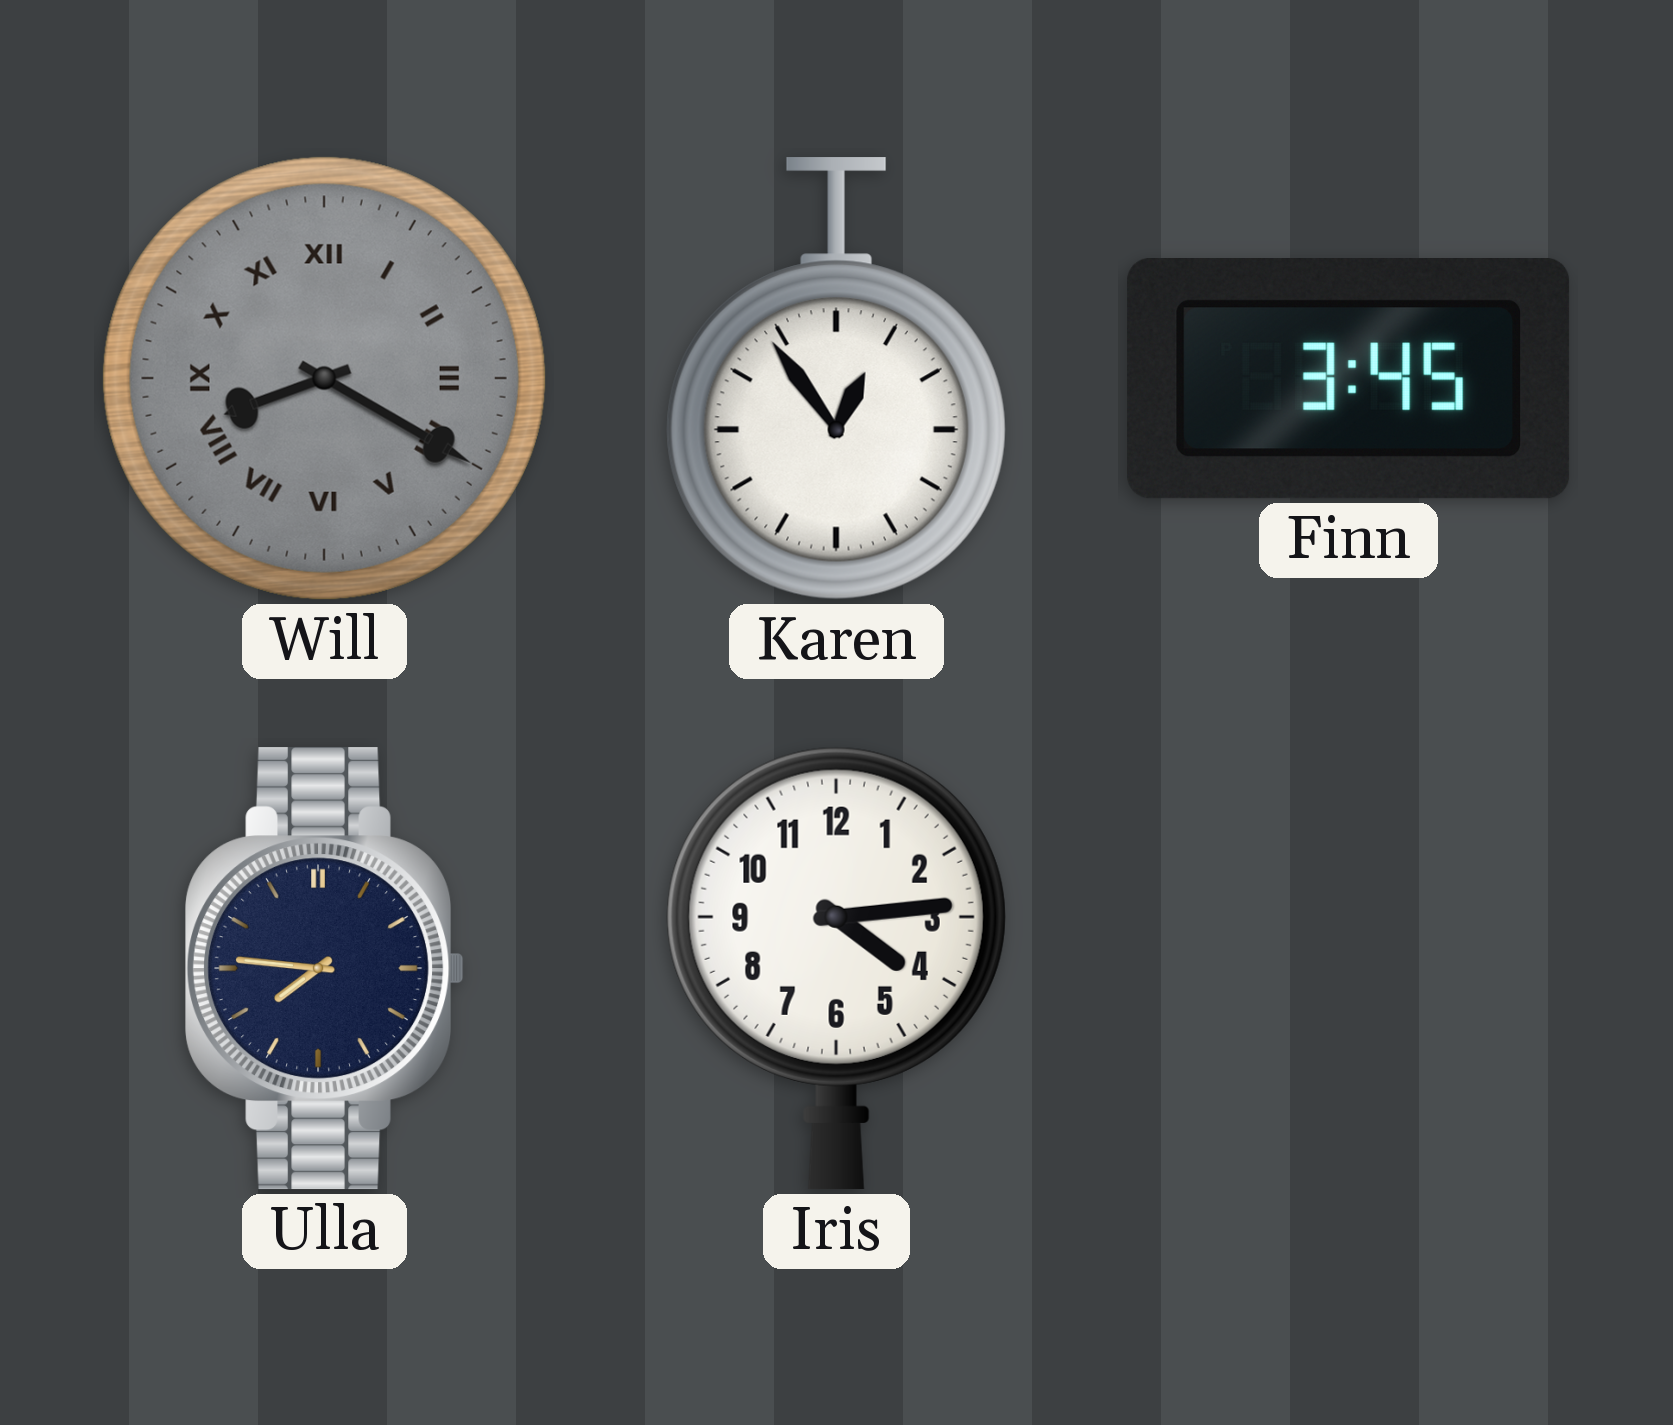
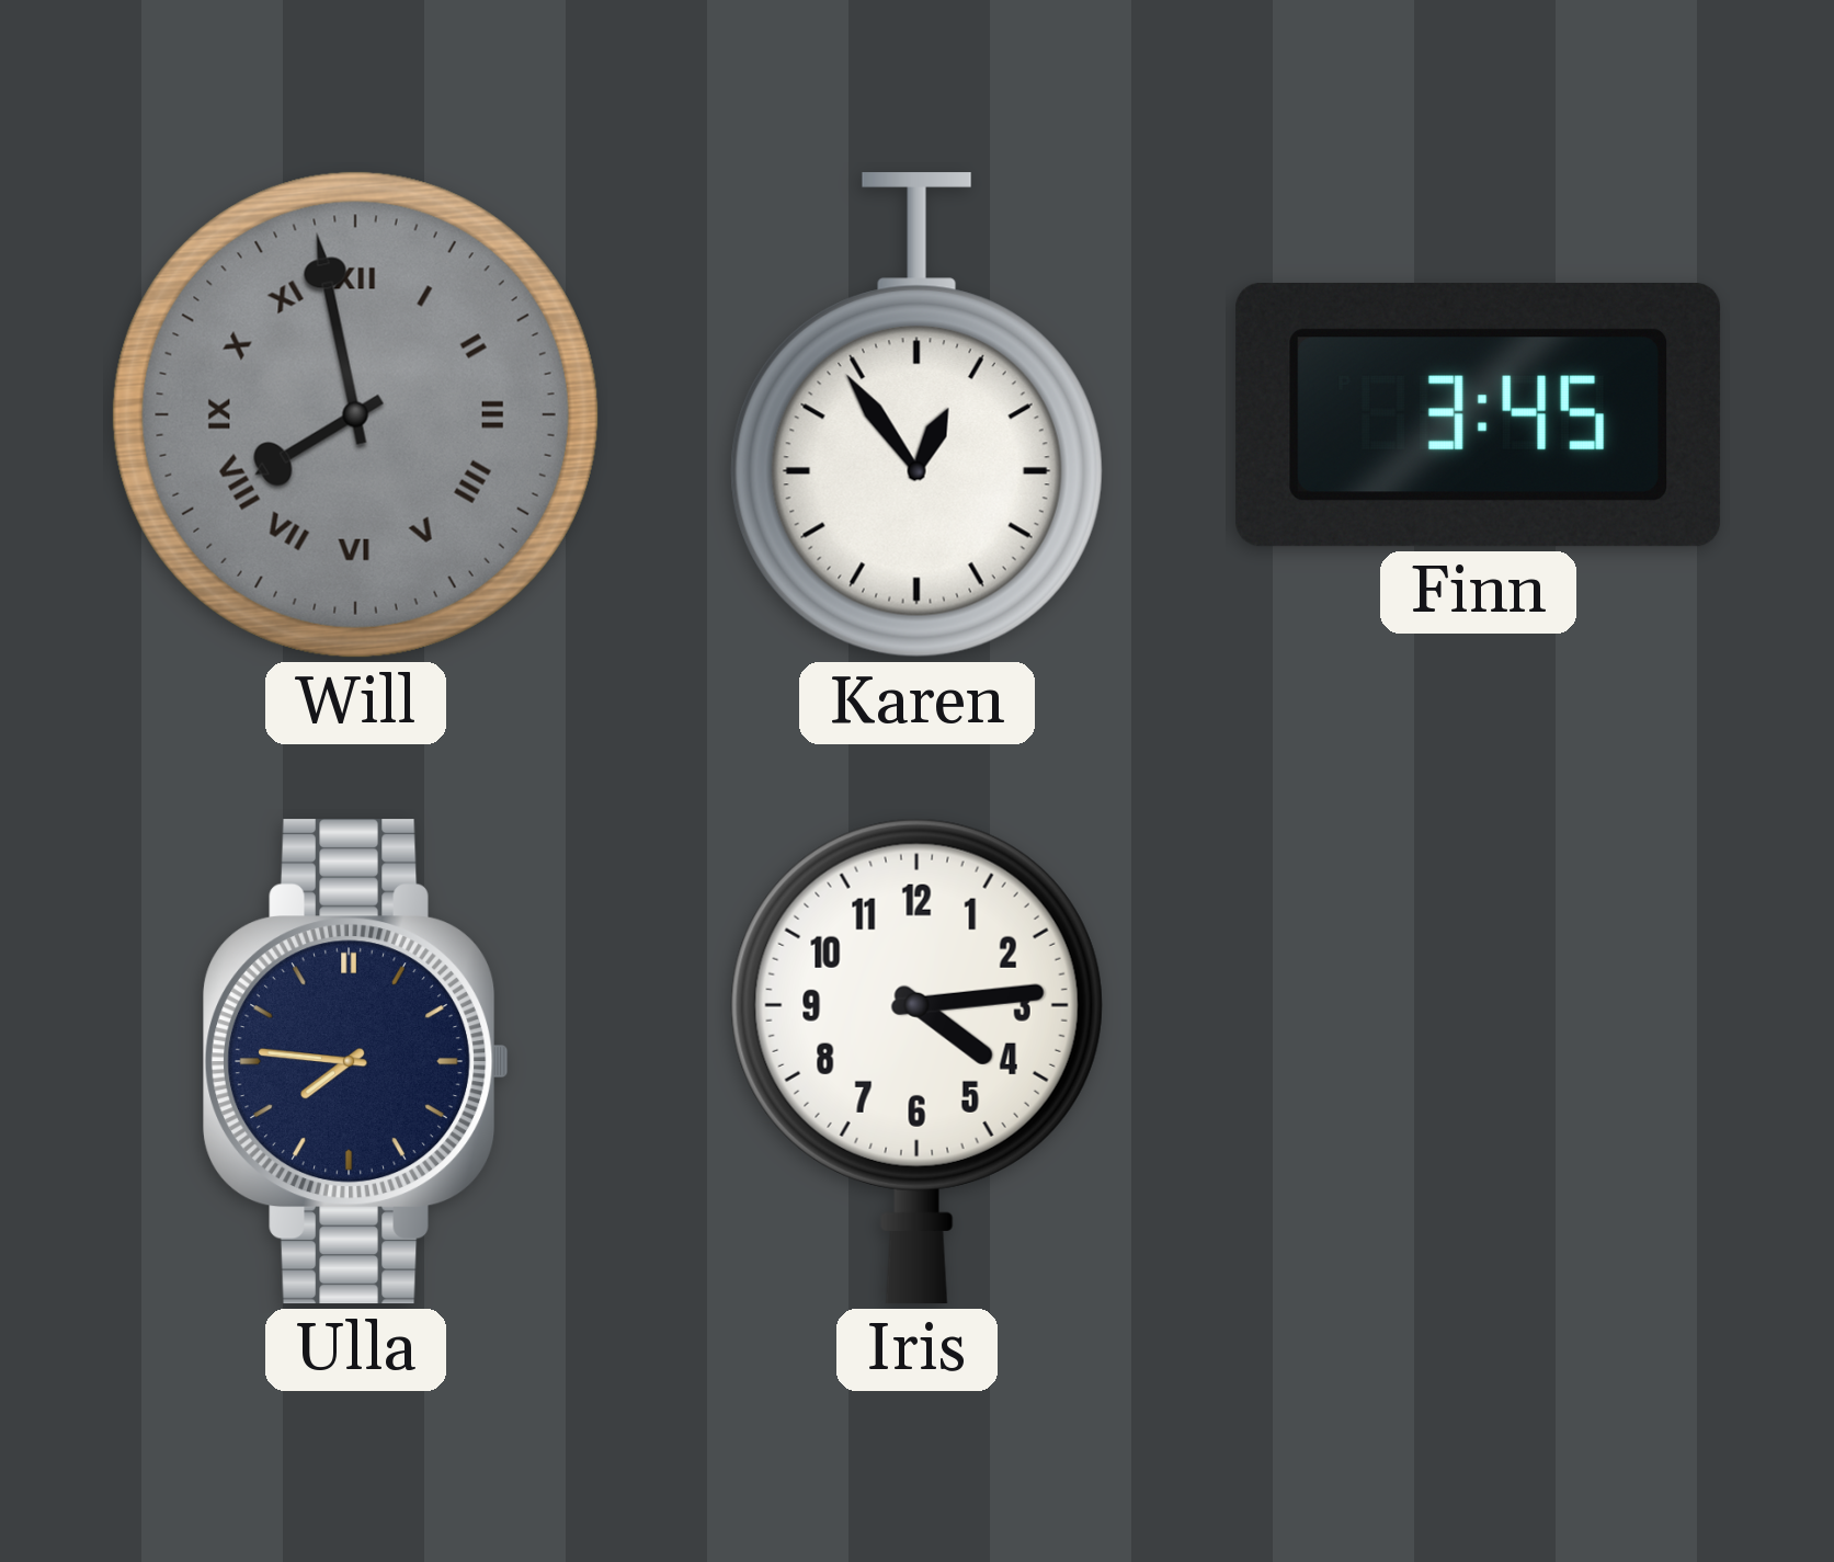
Will: 8:20 -> 7:58
